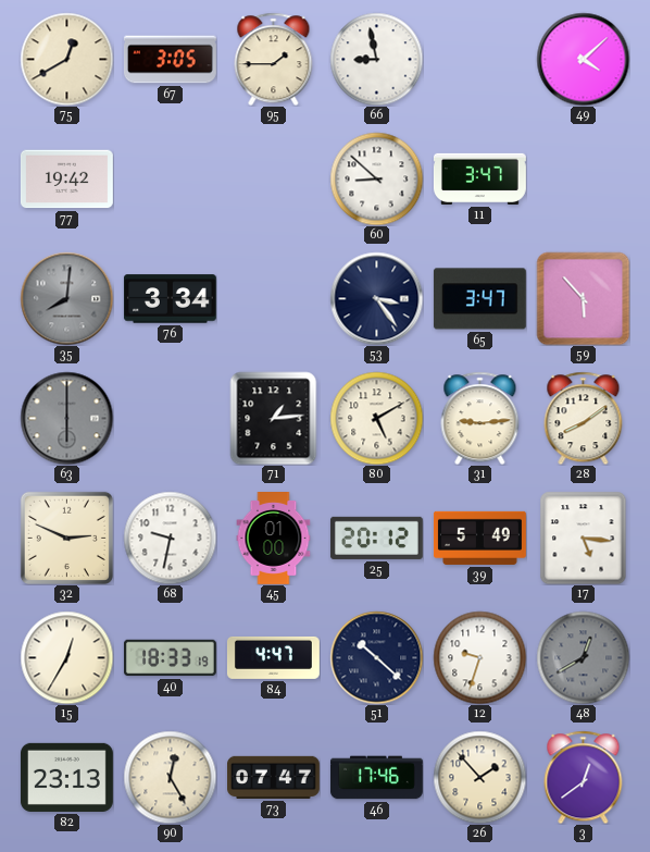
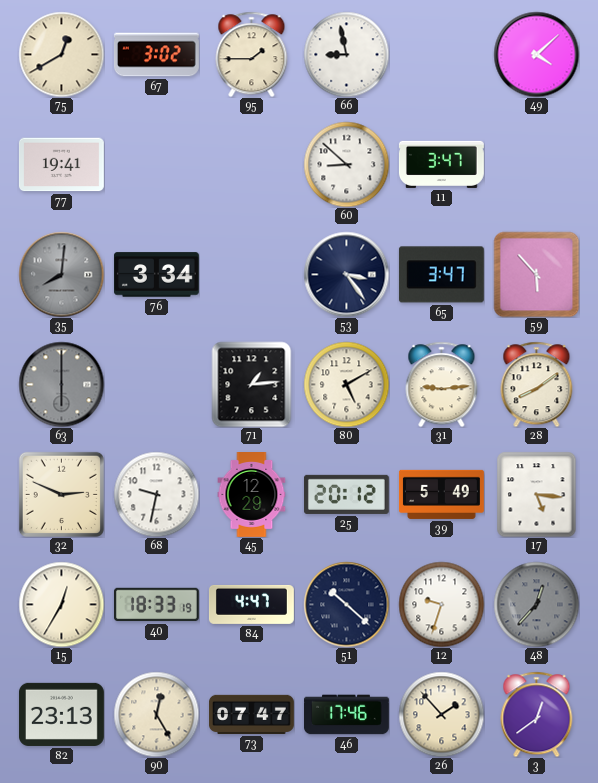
67: 3:05 -> 3:02
77: 19:42 -> 19:41
45: 01:00 -> 12:29
48: 12:40 -> 12:37
